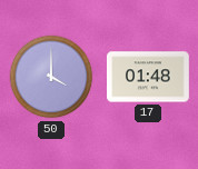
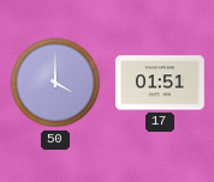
17: 01:48 -> 01:51
